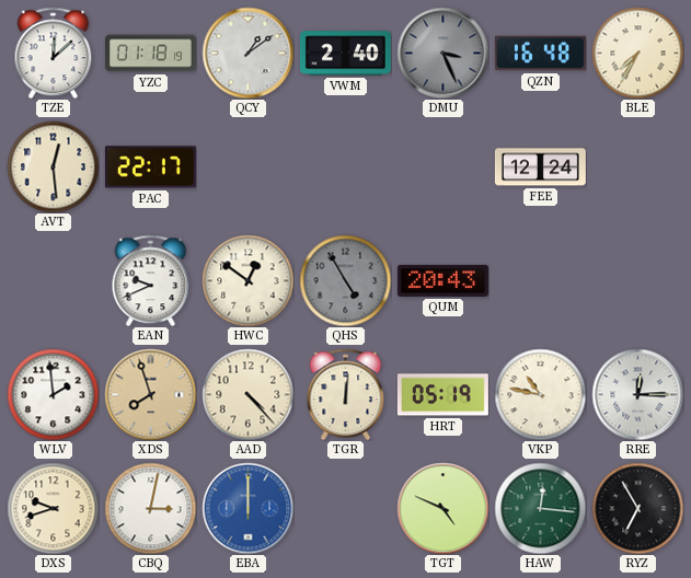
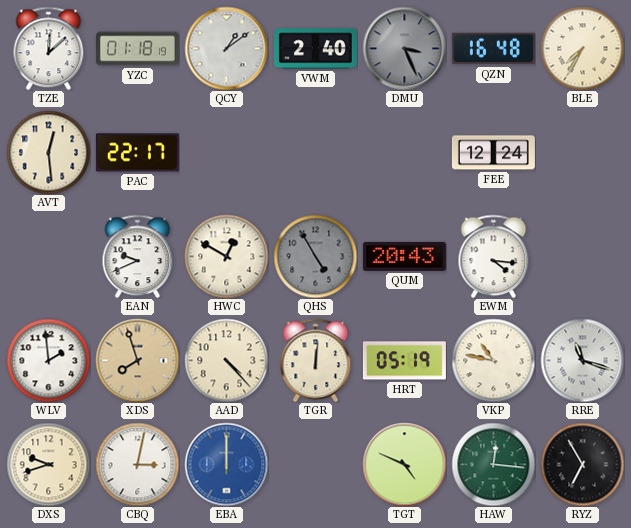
HWC: 12:51 -> 12:50
EWM: none -> 4:16
RRE: 12:15 -> 11:18
